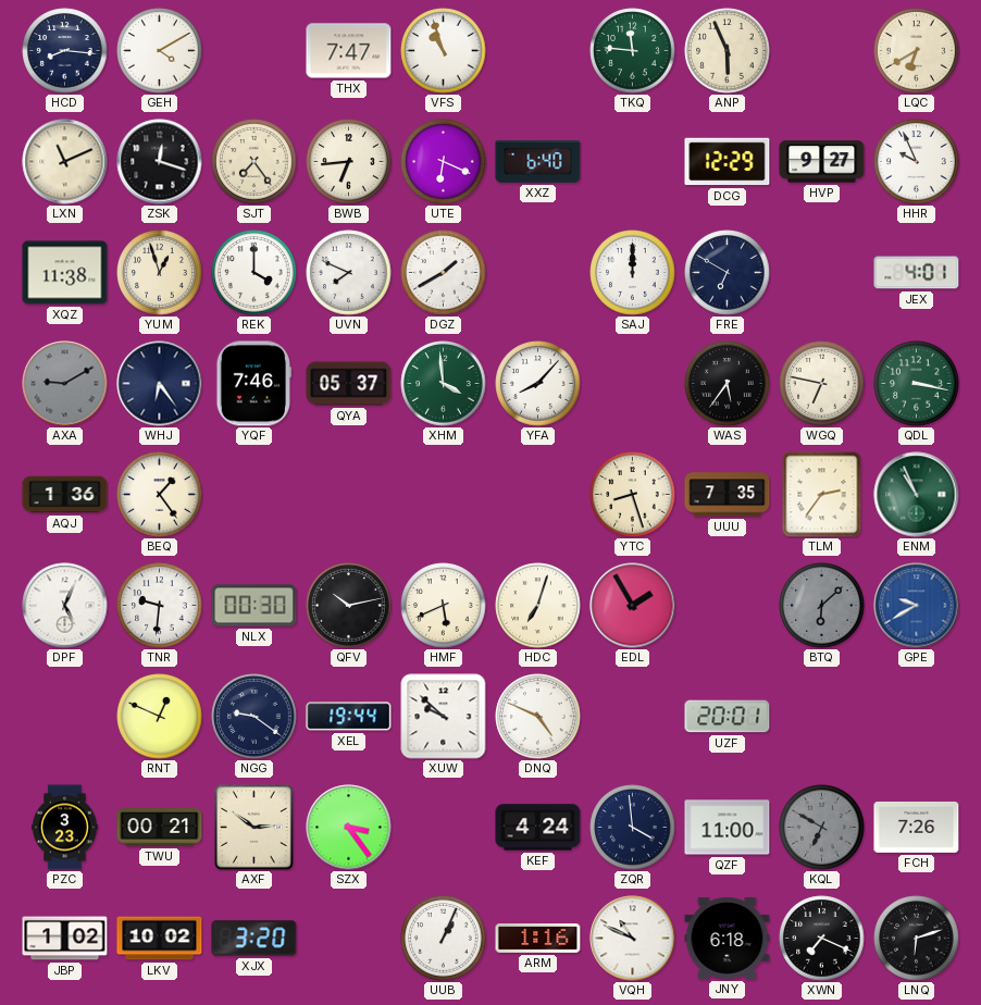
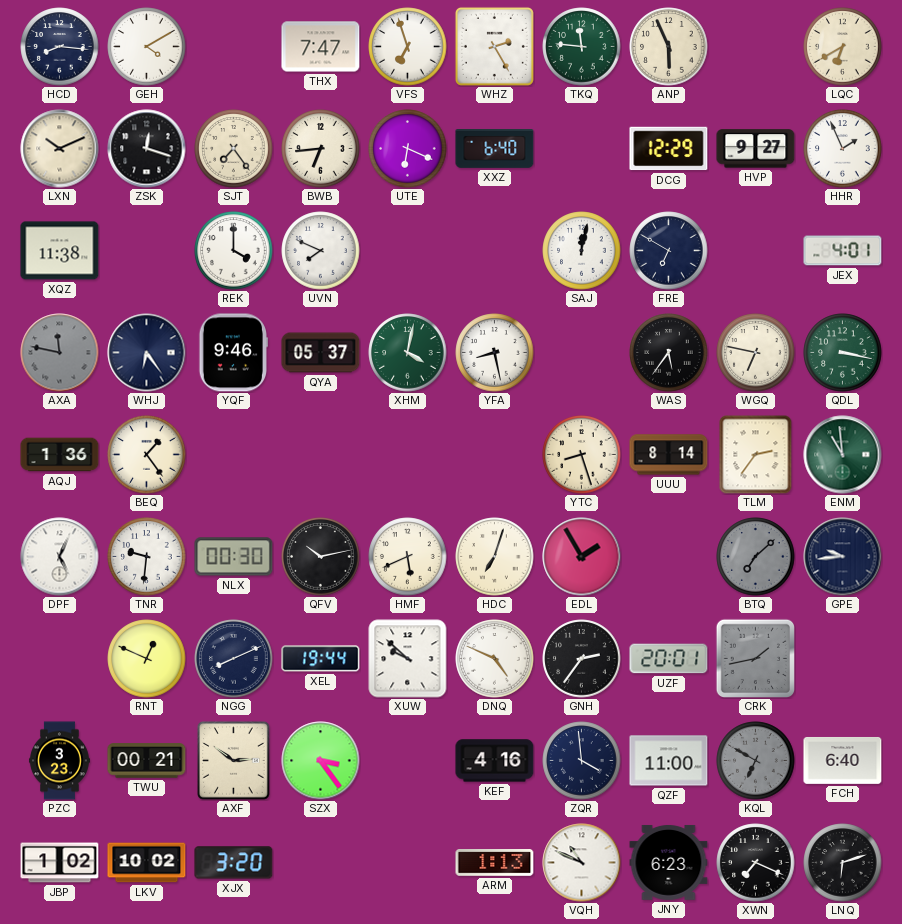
VFS: 10:57 -> 6:57
WHZ: none -> 2:25
LXN: 11:11 -> 10:11
HHR: 9:56 -> 1:56
YUM: 12:57 -> none
DGZ: 1:40 -> none
SAJ: 12:00 -> 12:02
AXA: 9:10 -> 11:47
YQF: 7:46 -> 9:46
XHM: 3:59 -> 4:02
YFA: 8:07 -> 8:28
UUU: 7:35 -> 8:14
ENM: 10:56 -> 10:59
BTQ: 6:08 -> 7:08
GPE: 9:40 -> 9:44
GPE dial: blue -> navy
NGG: 9:21 -> 8:11
GNH: none -> 2:36
CRK: none -> 1:43
KEF: 4:24 -> 4:16
FCH: 7:26 -> 6:40
UUB: 1:04 -> none
ARM: 1:16 -> 1:13
JNY: 6:18 -> 6:23
